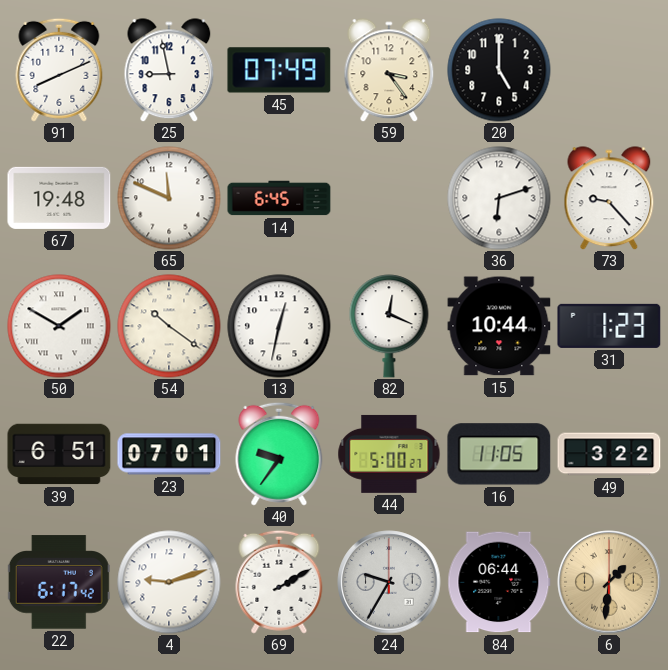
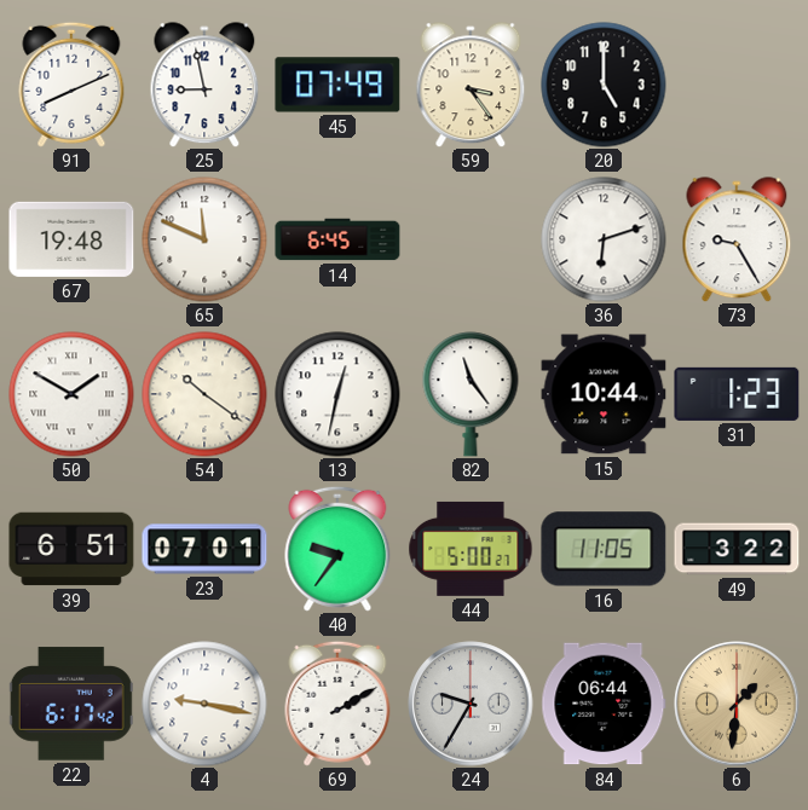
73: 9:23 -> 9:25
82: 12:19 -> 11:24
4: 9:12 -> 9:17
